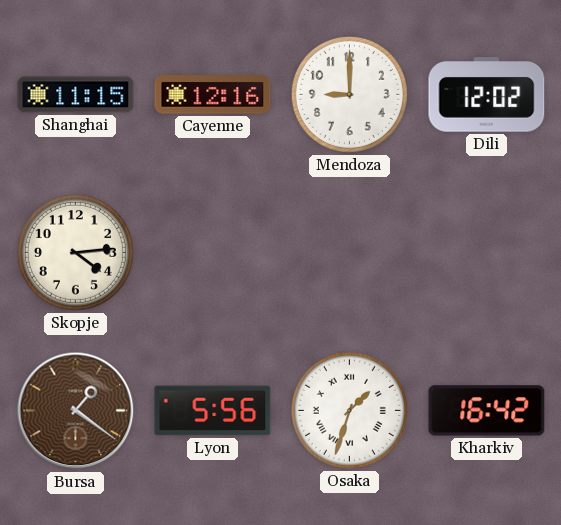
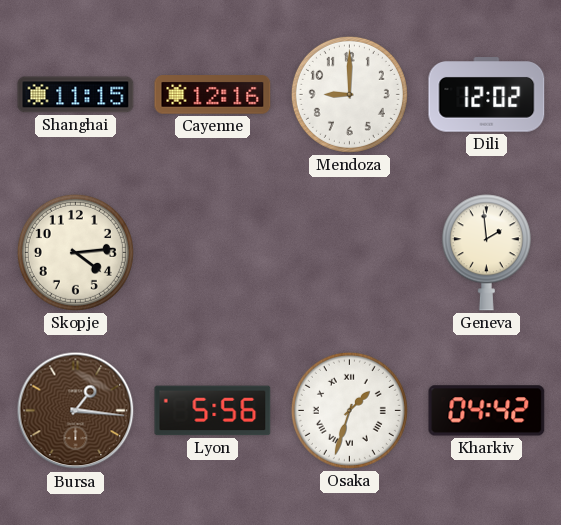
Geneva: none -> 1:59
Bursa: 1:21 -> 1:16
Kharkiv: 16:42 -> 04:42
